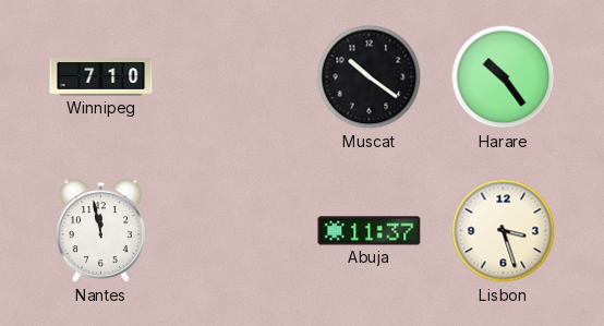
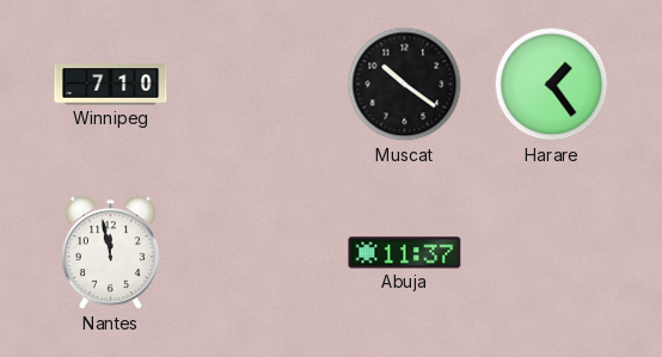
Harare: 10:24 -> 1:24
Lisbon: 3:27 -> none
